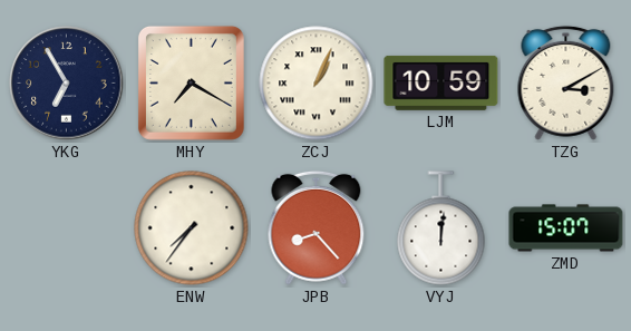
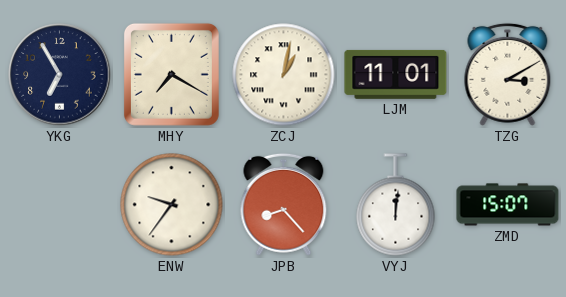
ZCJ: 1:04 -> 1:02
LJM: 10:59 -> 11:01
ENW: 7:36 -> 9:36
